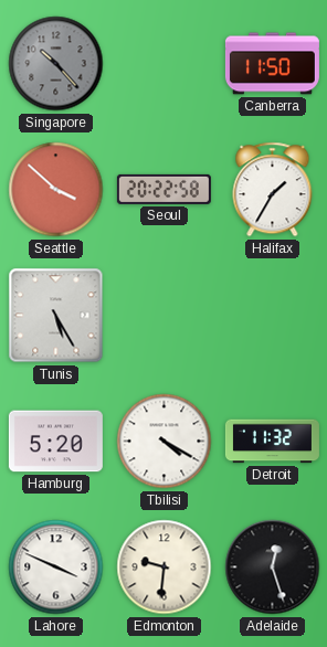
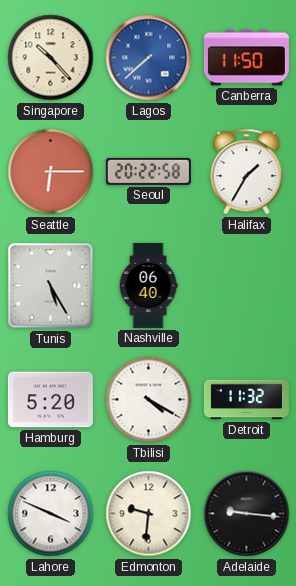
Singapore dial: grey -> cream
Lagos: none -> 7:38
Seattle: 3:52 -> 6:15
Nashville: none -> 06:40
Adelaide: 12:27 -> 9:16
